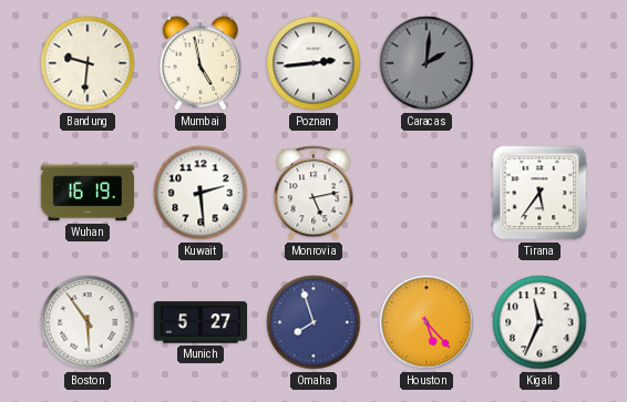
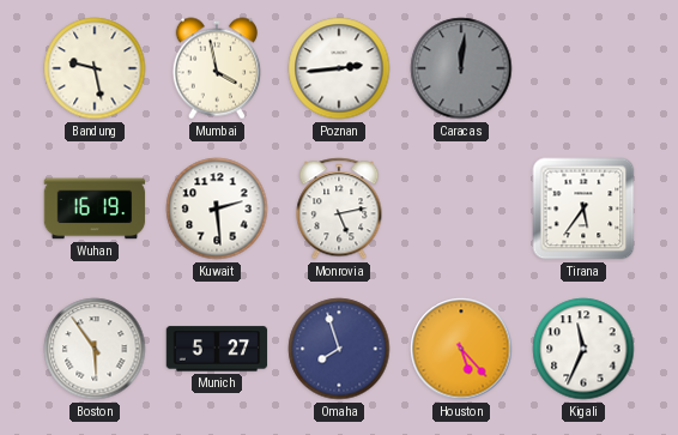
Bandung: 9:31 -> 9:28
Mumbai: 4:58 -> 3:58
Caracas: 2:01 -> 12:01
